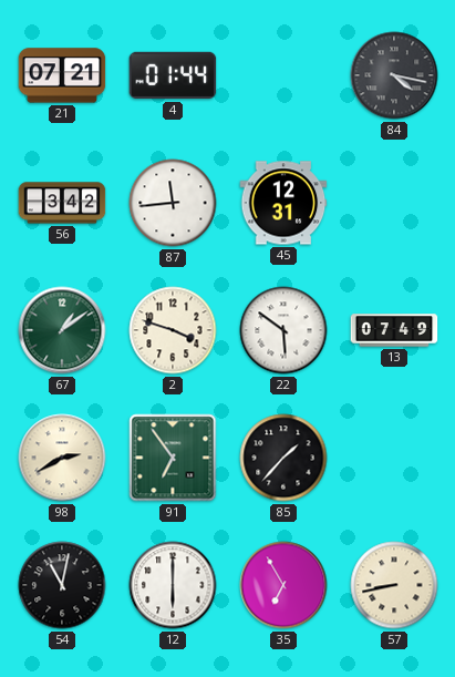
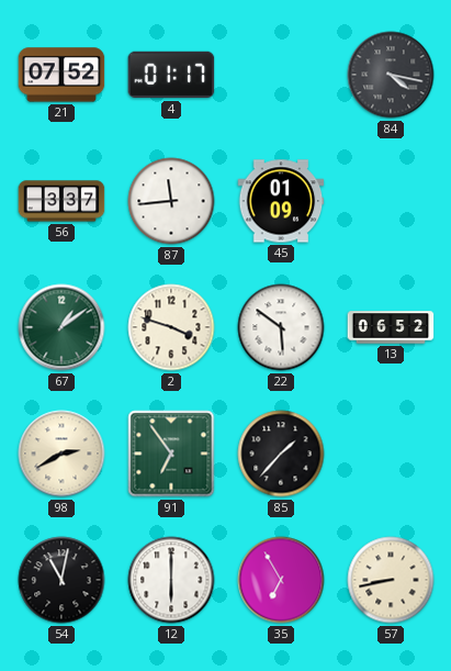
21: 07:21 -> 07:52
4: 01:44 -> 01:17
56: 3:42 -> 3:37
45: 12:31 -> 01:09
13: 07:49 -> 06:52
